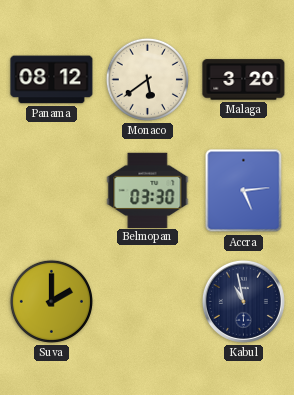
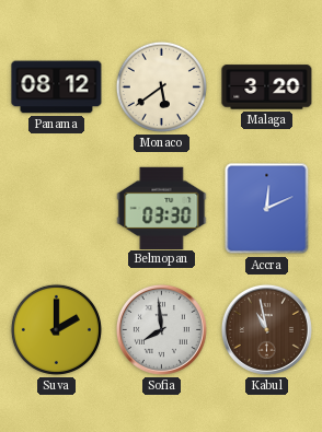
Accra: 5:14 -> 12:11
Sofia: none -> 7:59
Kabul dial: navy -> brown
